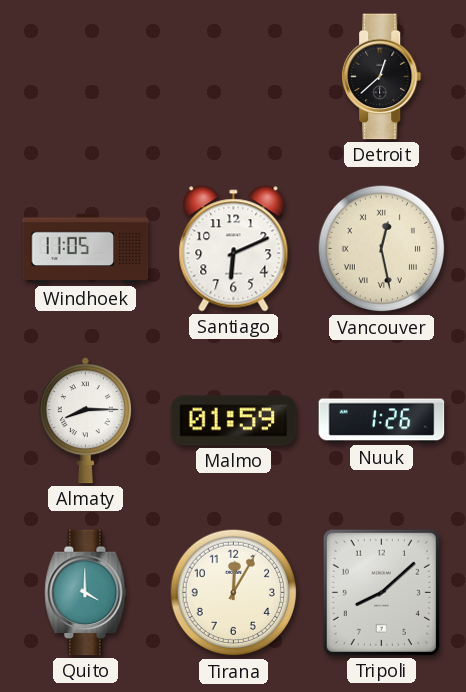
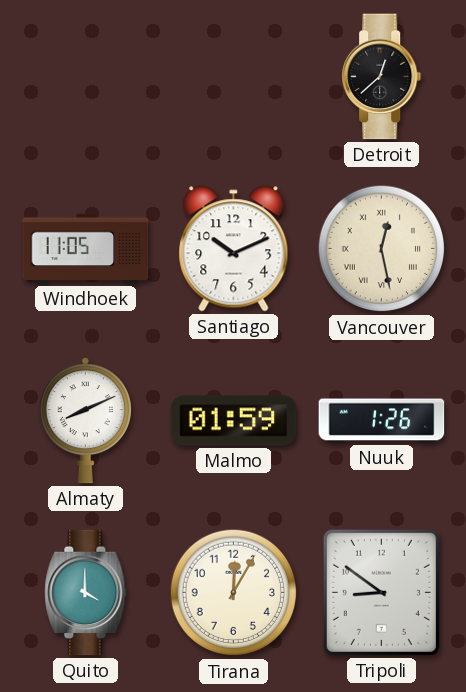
Santiago: 6:11 -> 10:11
Almaty: 8:15 -> 8:11
Tripoli: 8:08 -> 8:51
